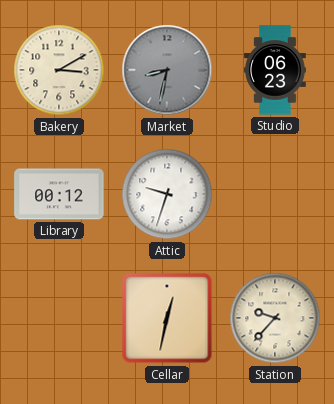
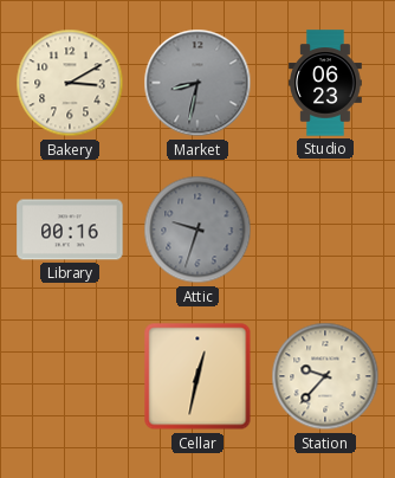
Library: 00:12 -> 00:16
Attic dial: white -> grey
